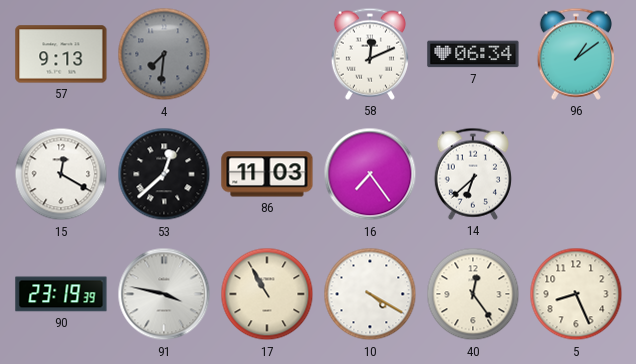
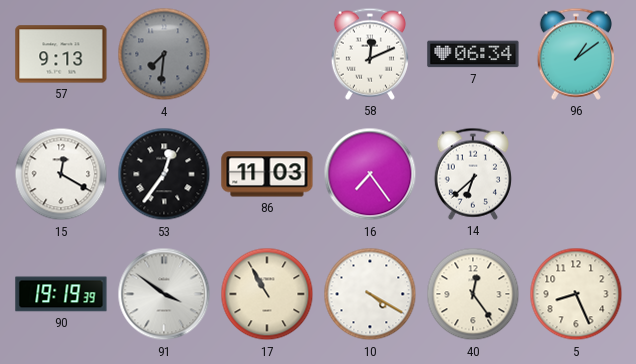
53: 12:38 -> 12:36
90: 23:19 -> 19:19
91: 3:47 -> 3:51
